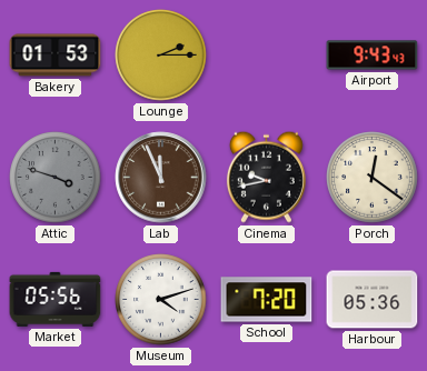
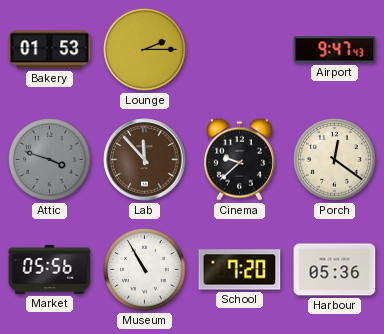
Airport: 9:43 -> 9:47
Lab: 11:56 -> 11:53
Cinema: 9:43 -> 9:38
Museum: 4:12 -> 10:55
